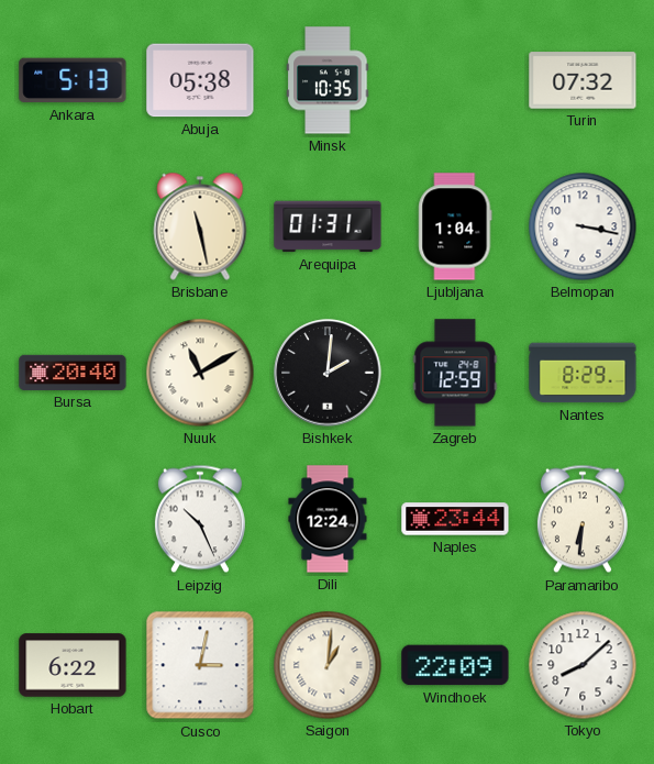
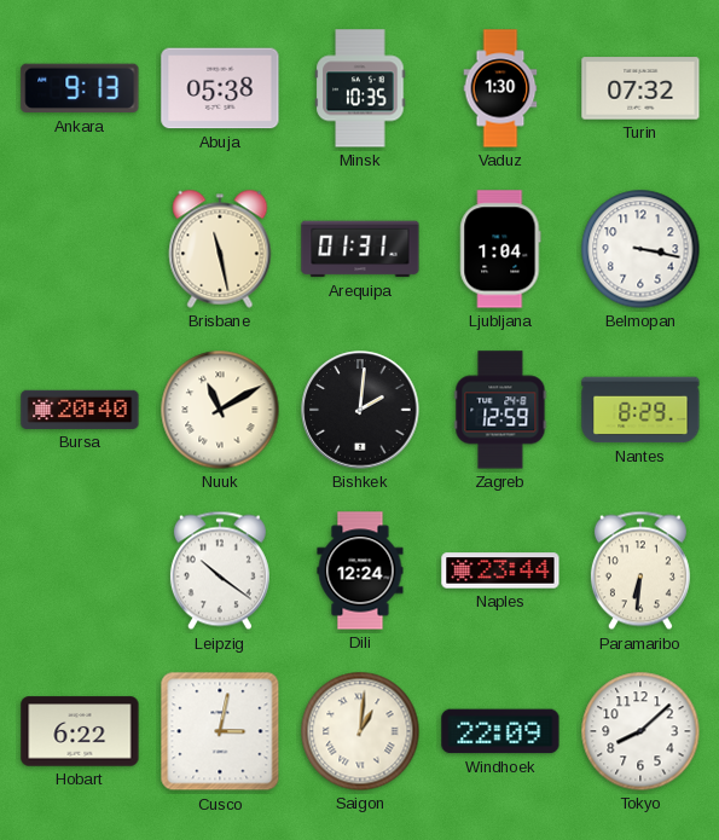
Ankara: 5:13 -> 9:13
Vaduz: none -> 1:30
Leipzig: 10:26 -> 10:21
